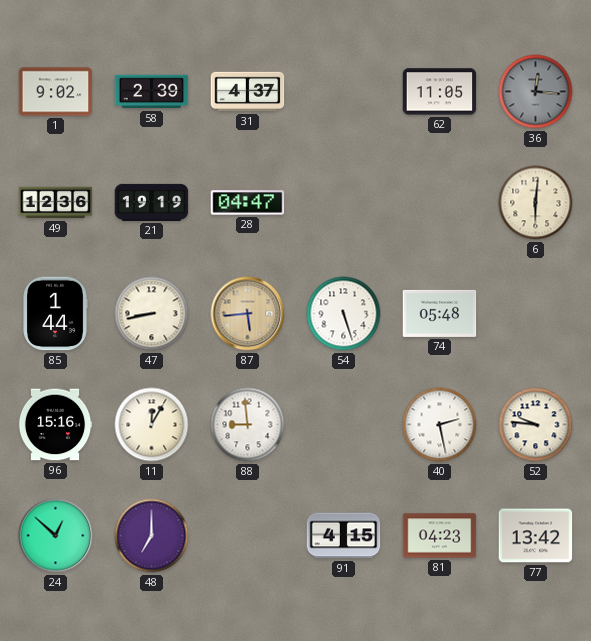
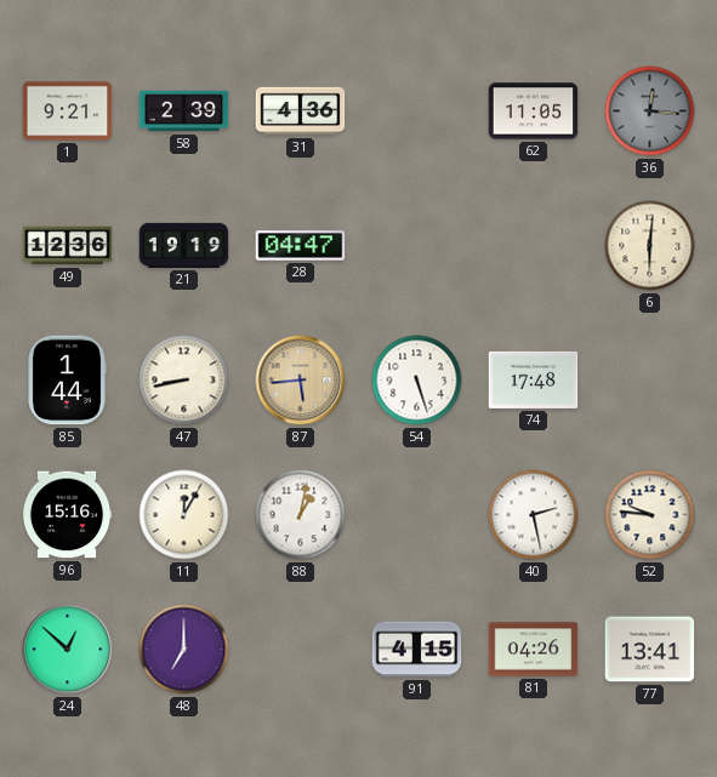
1: 9:02 -> 9:21
31: 4:37 -> 4:36
74: 05:48 -> 17:48
88: 8:59 -> 1:02
81: 04:23 -> 04:26
77: 13:42 -> 13:41
